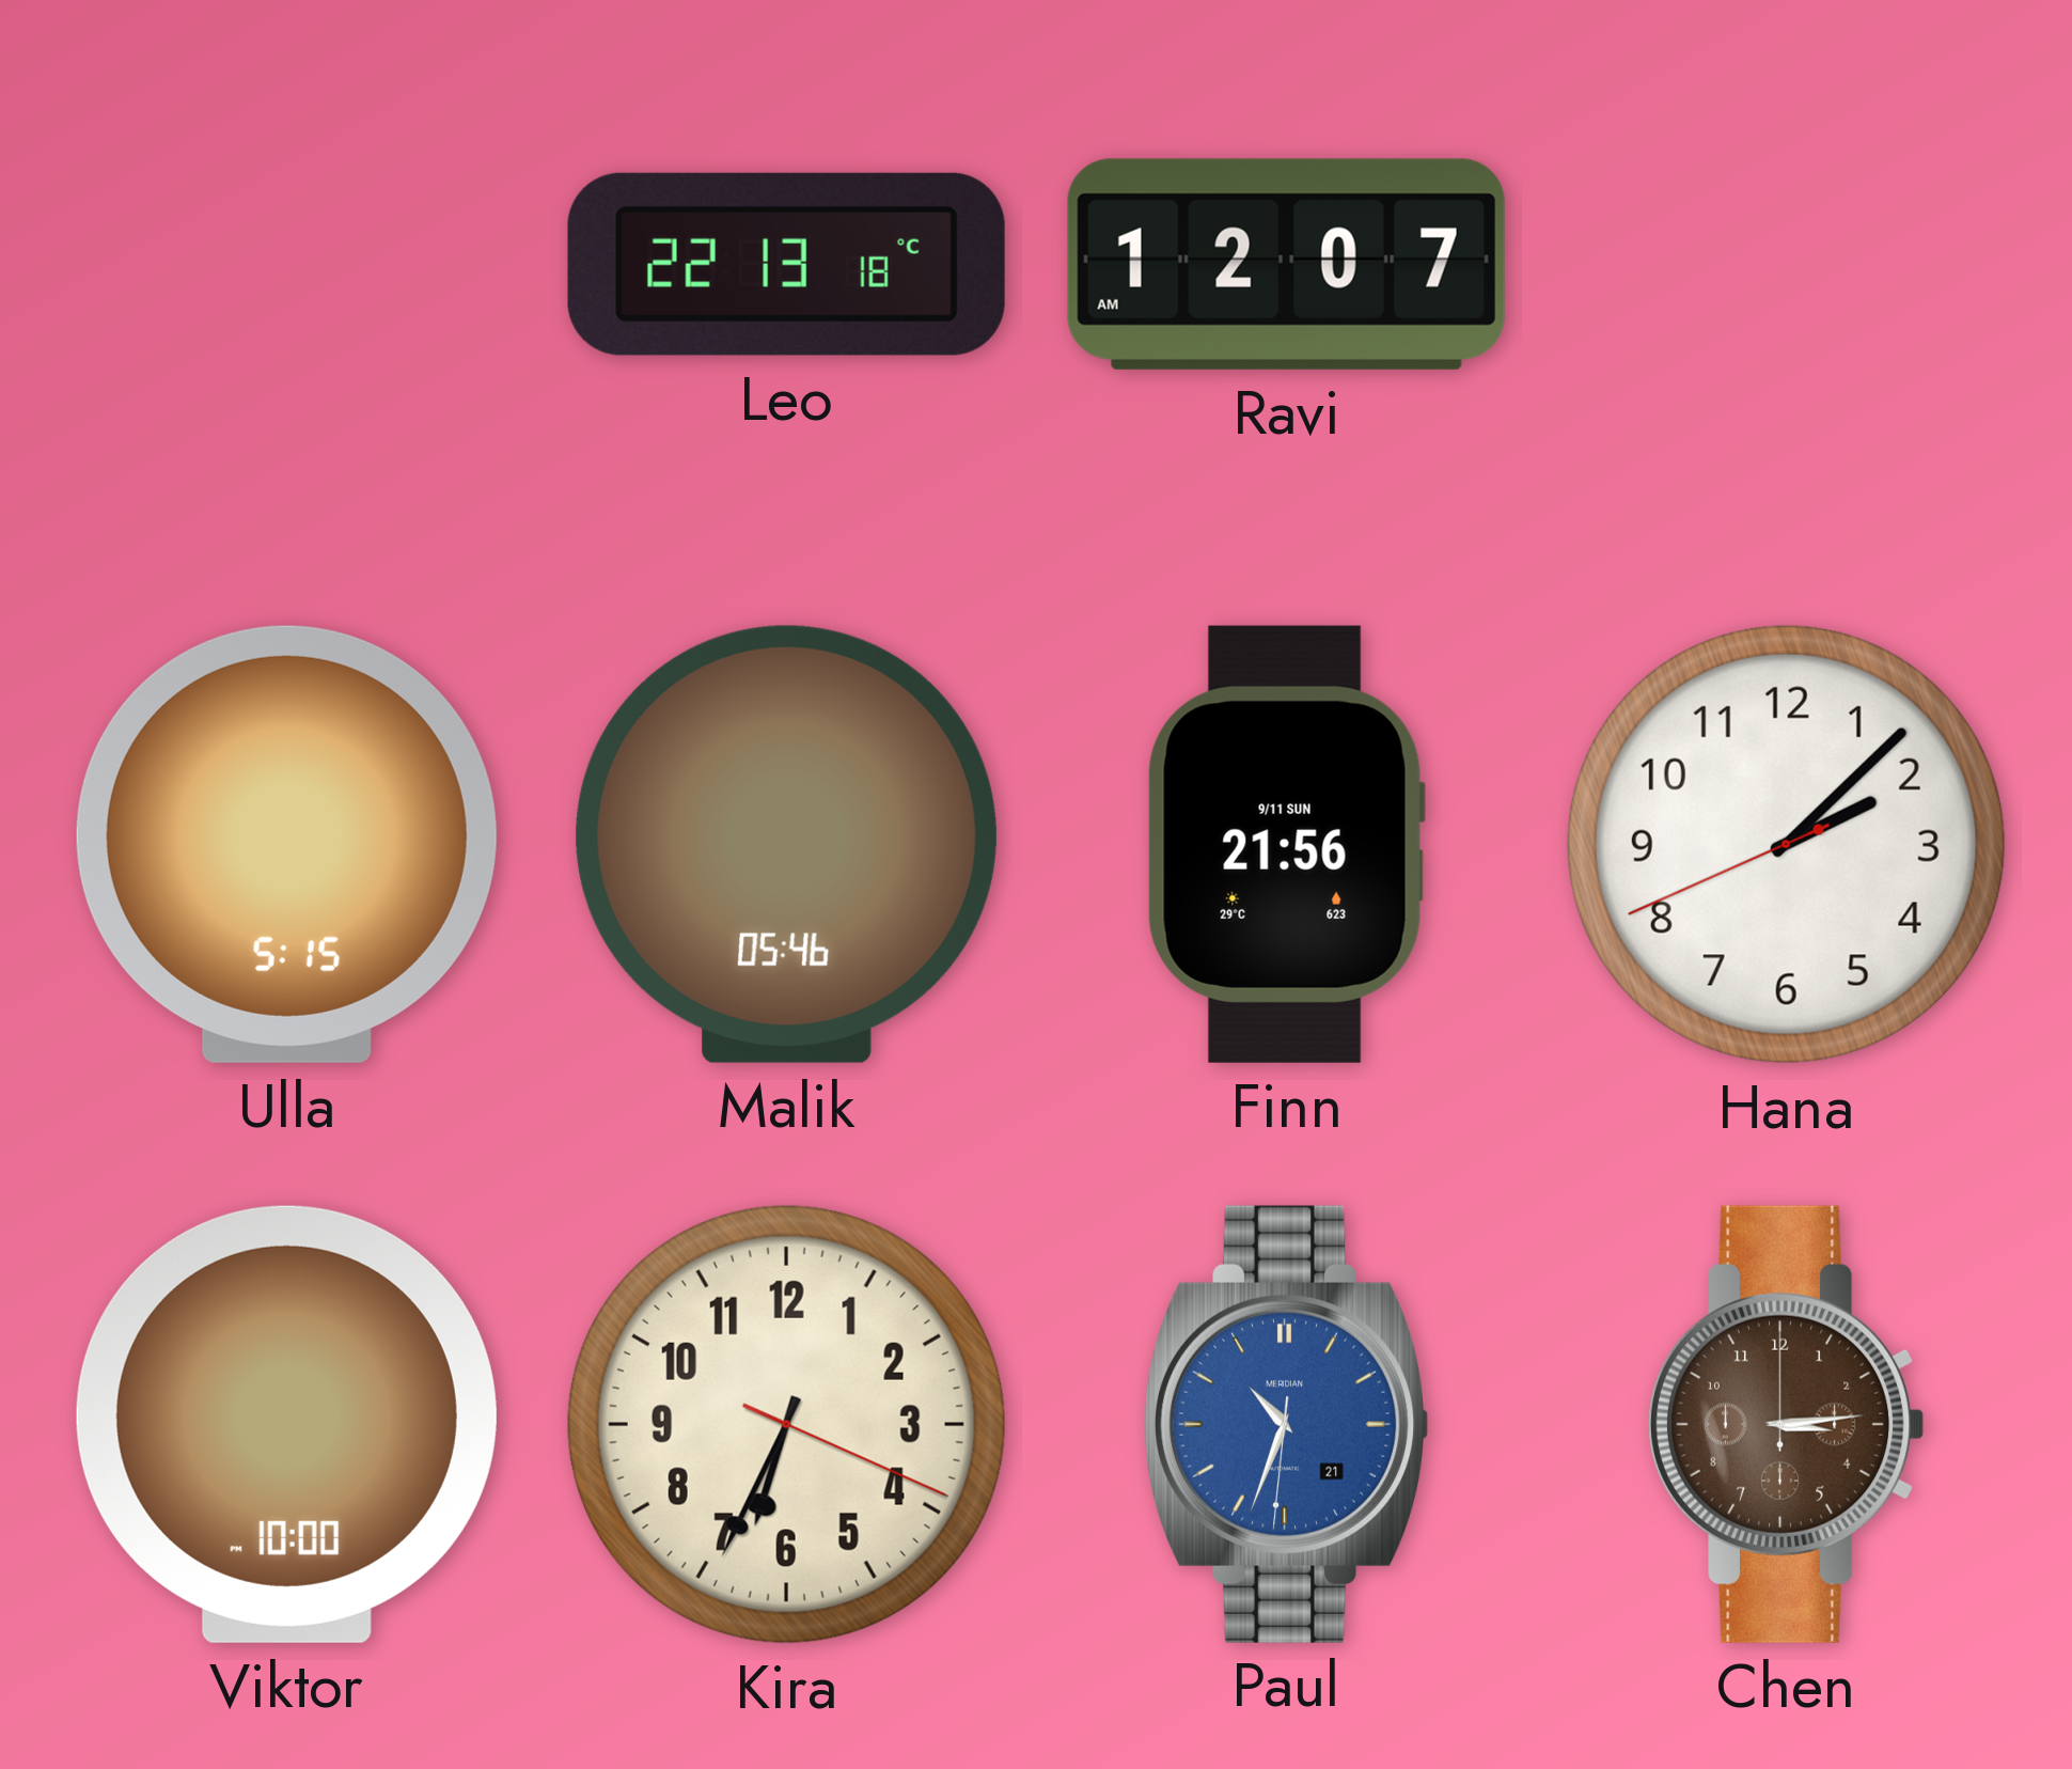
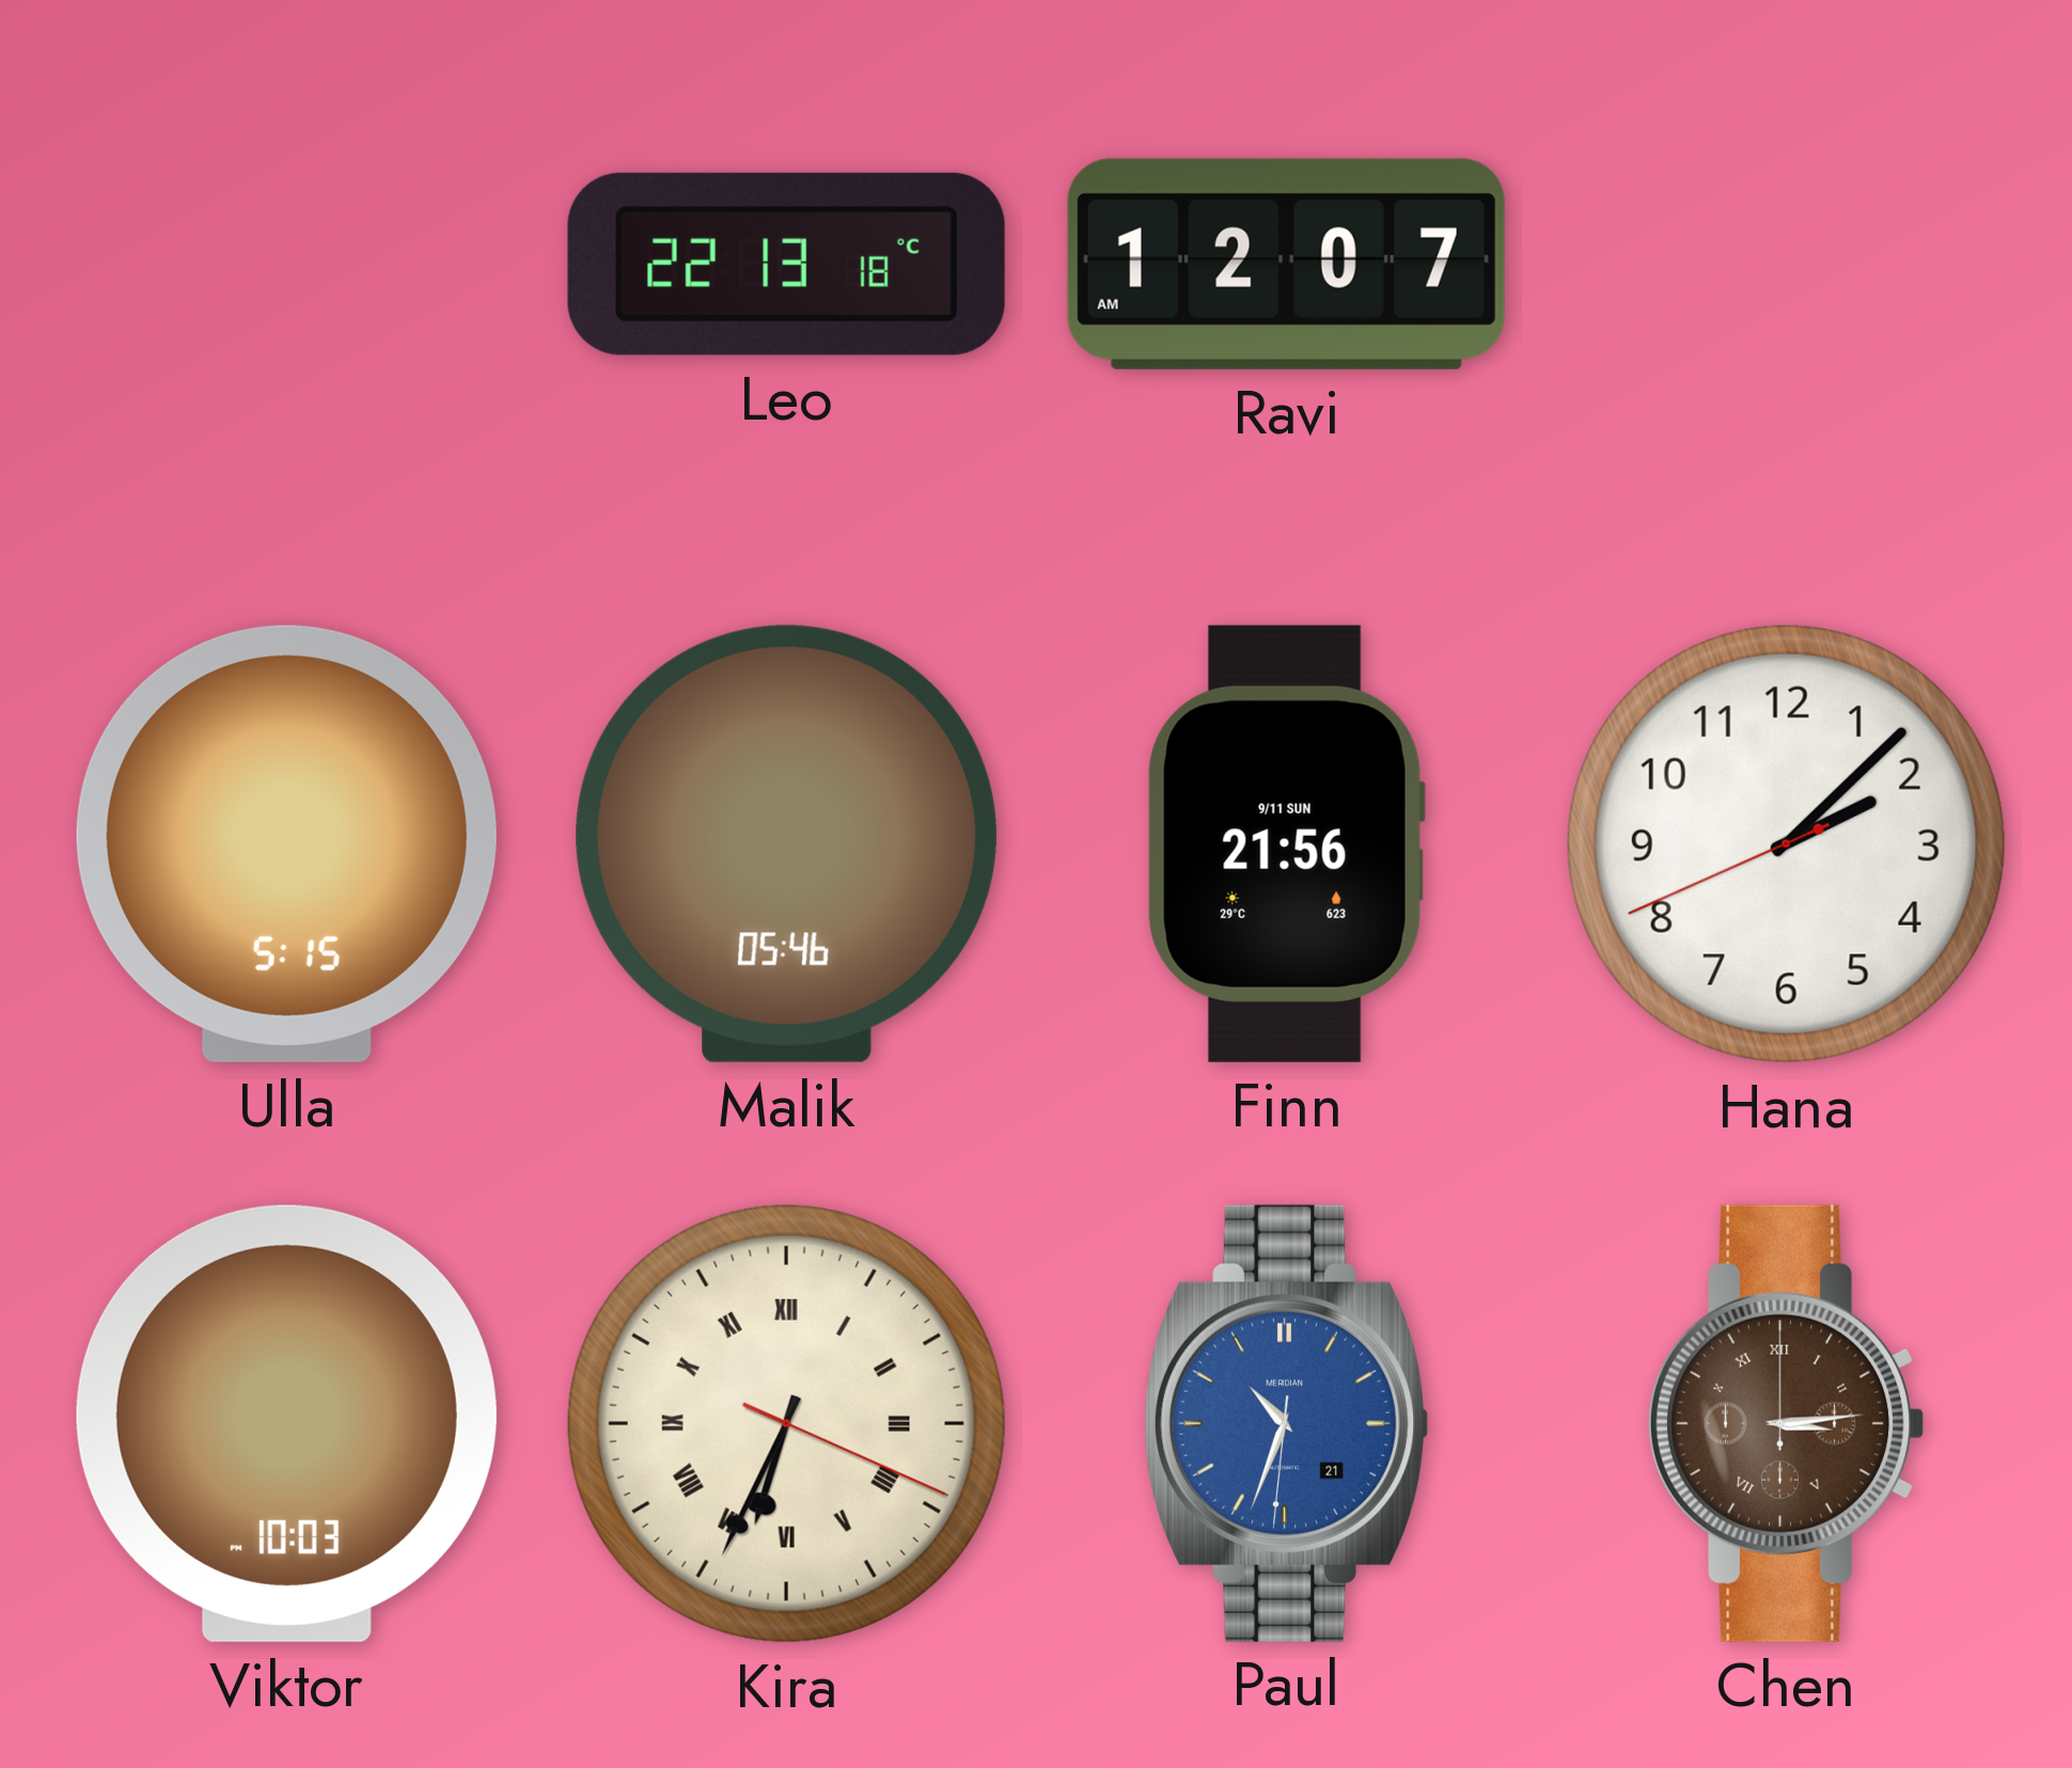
Viktor: 10:00 -> 10:03
Kira numerals: Arabic -> Roman
Chen numerals: Arabic -> Roman
